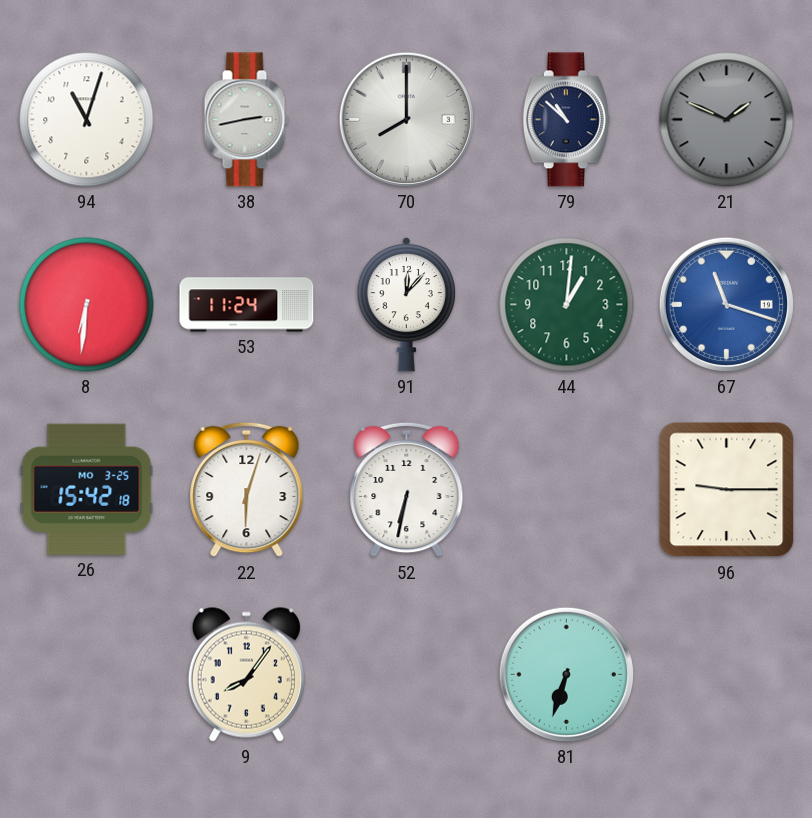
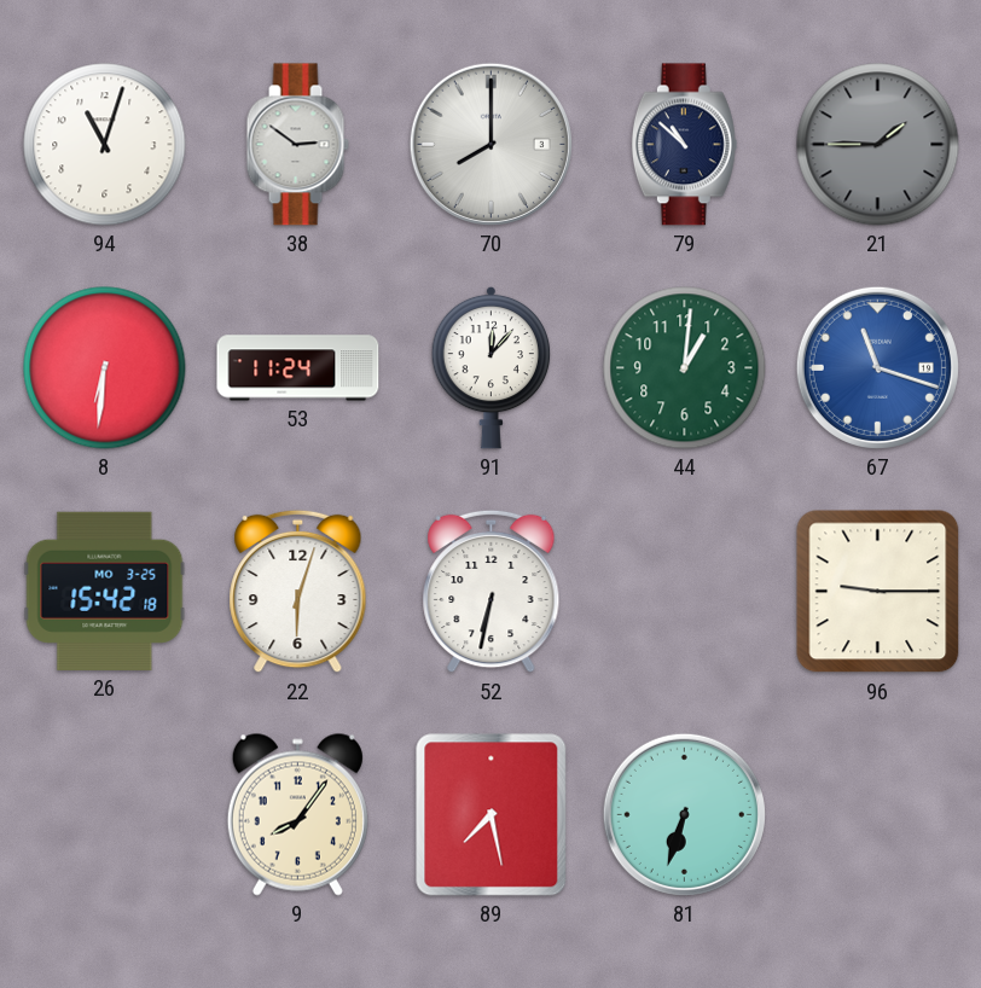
38: 2:43 -> 2:51
21: 1:49 -> 1:45
89: none -> 7:28
